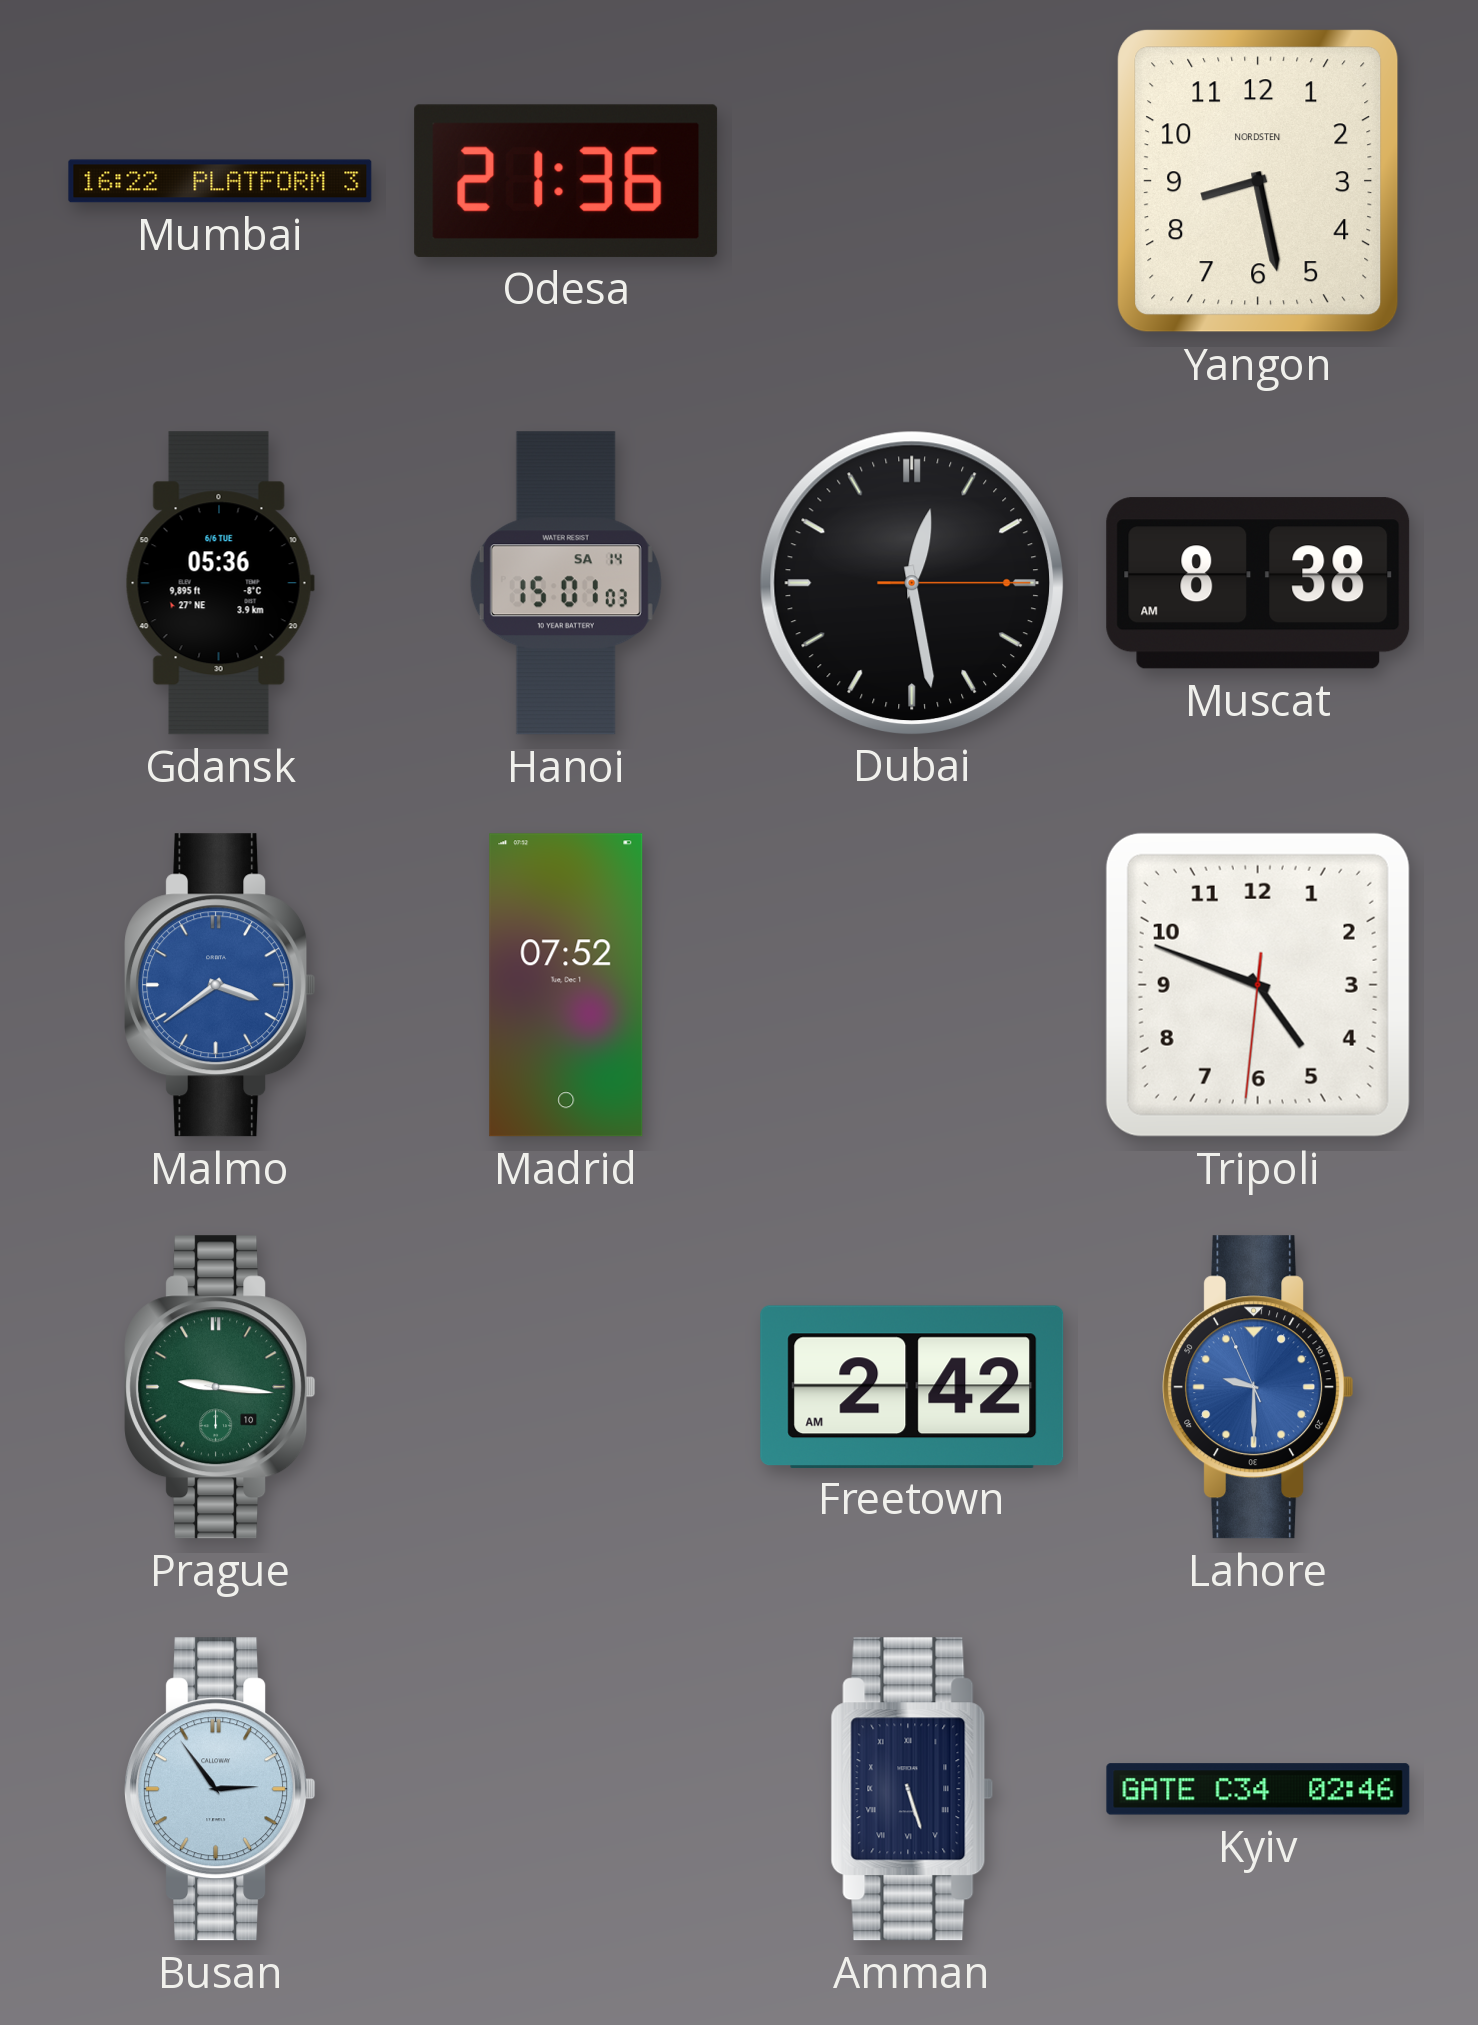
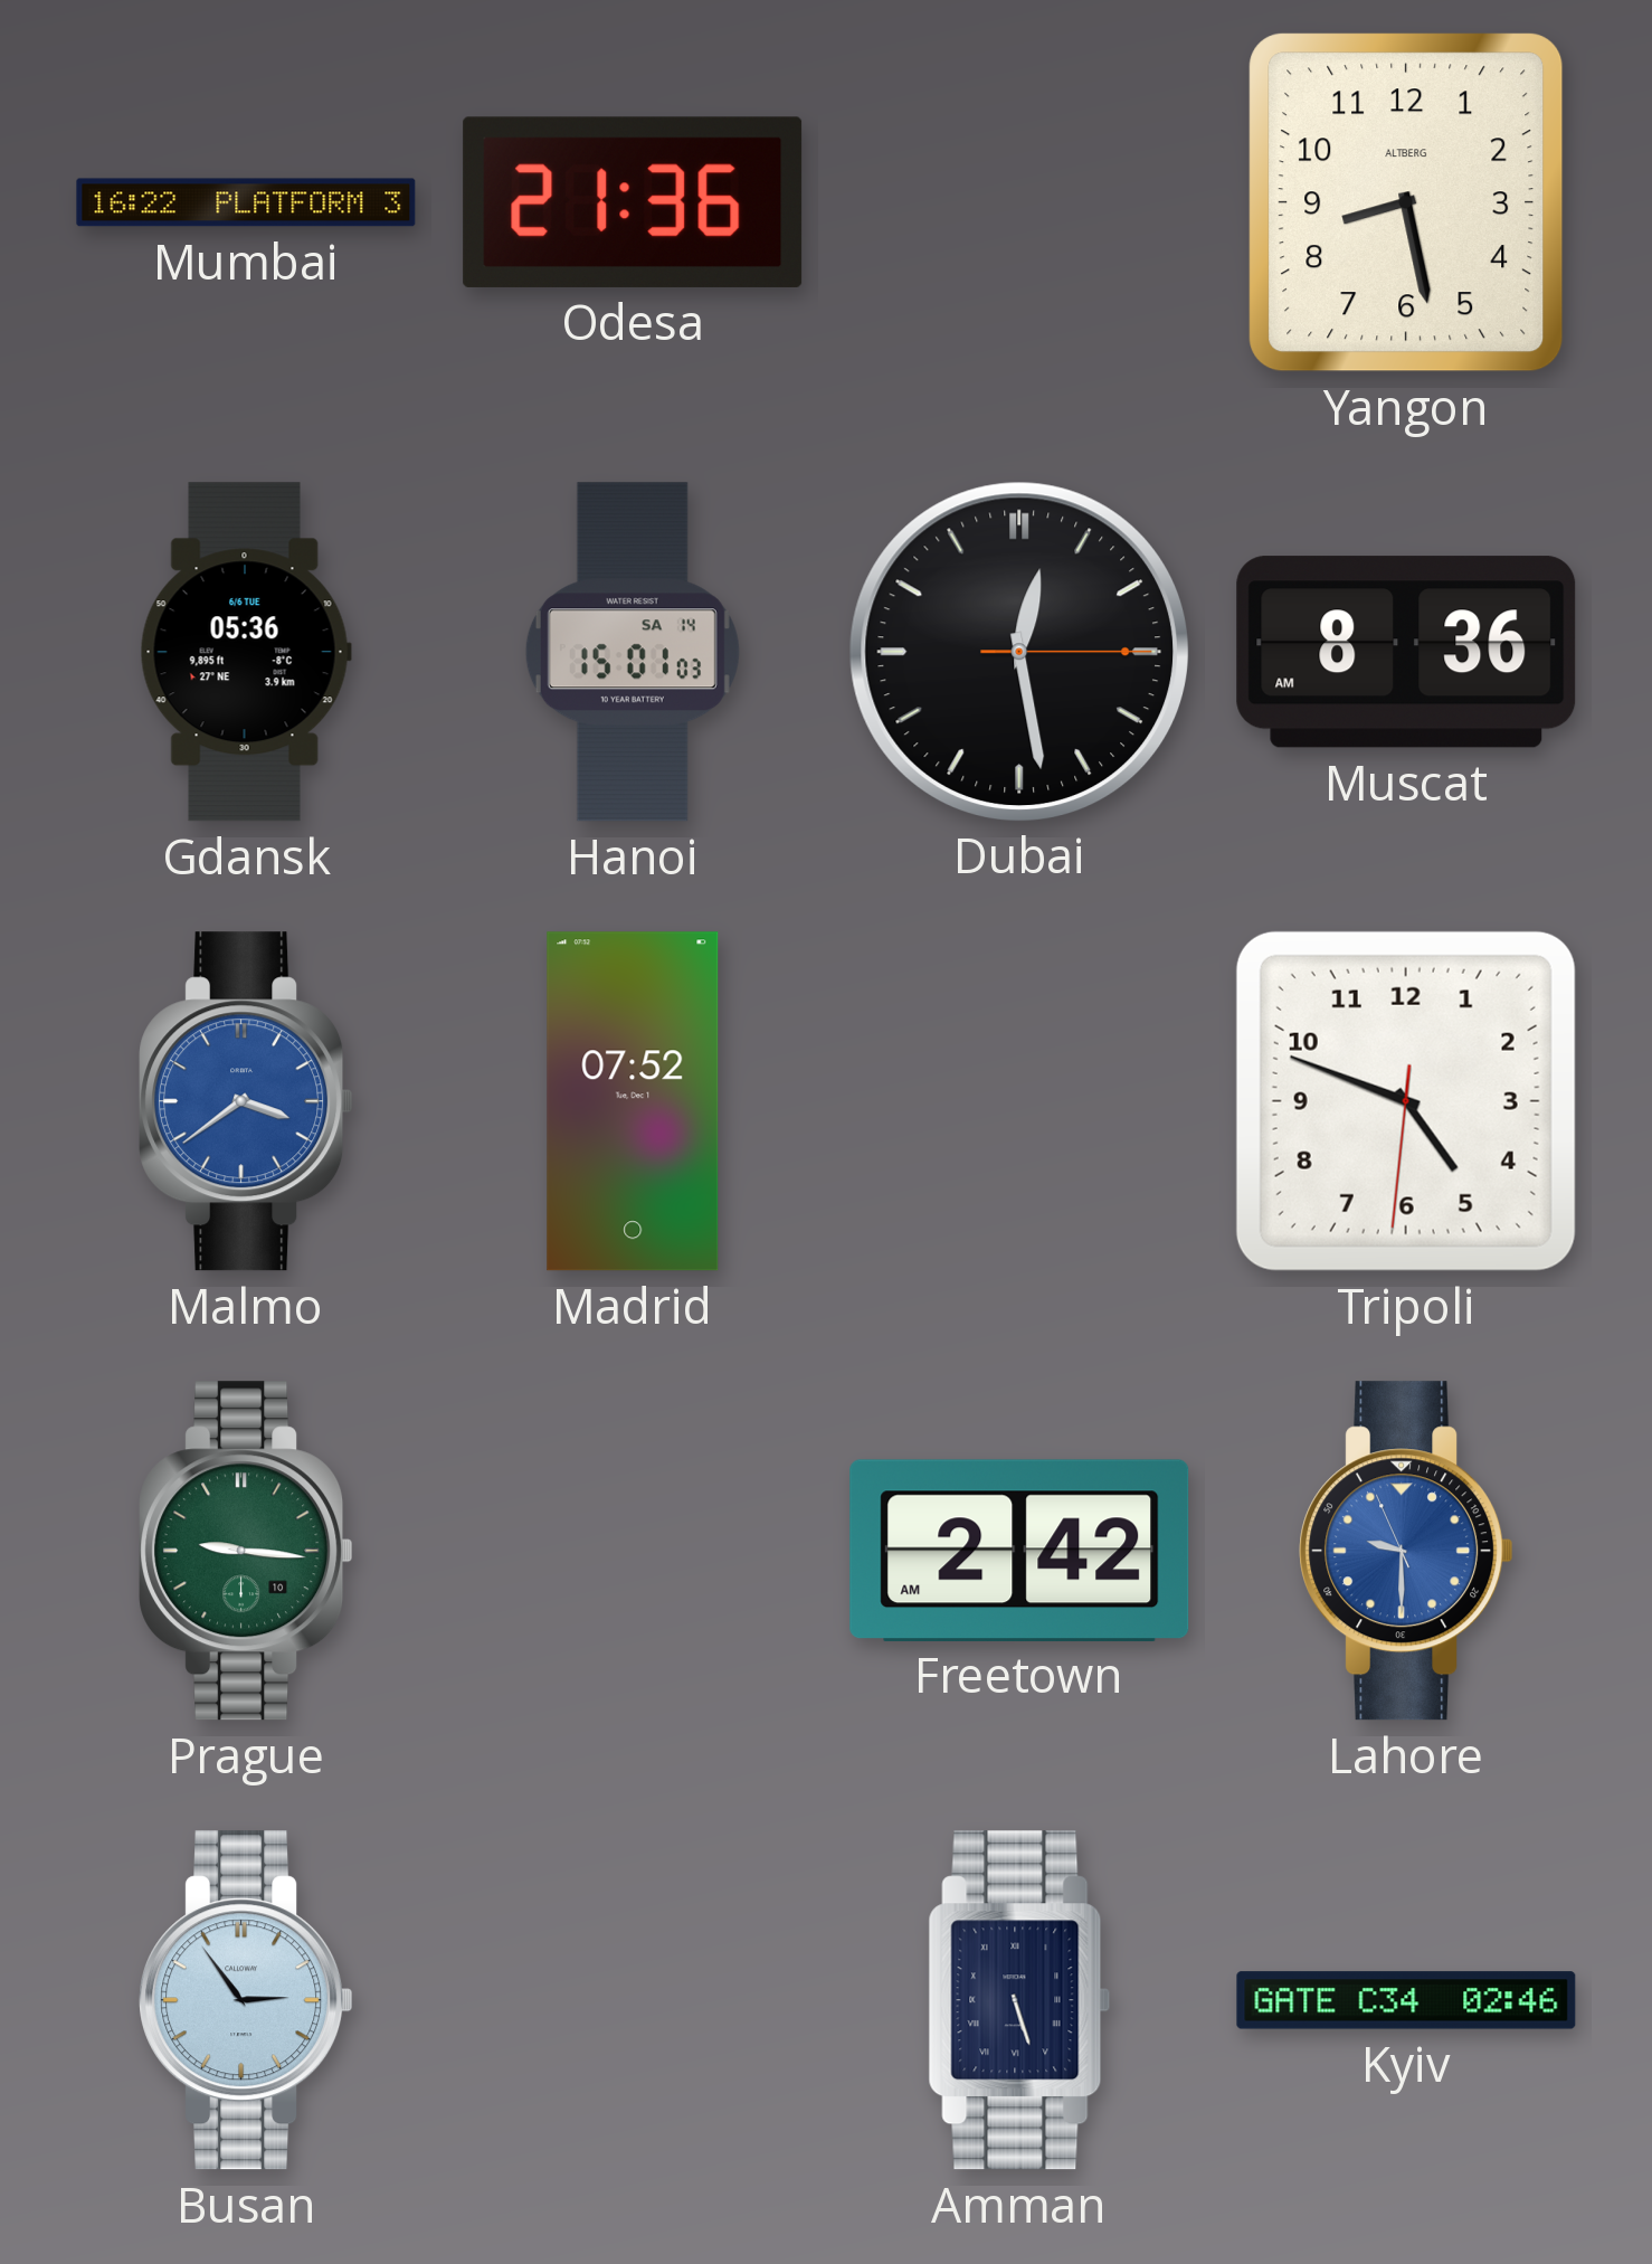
Yangon brand: NORDSTEN -> ALTBERG
Muscat: 8:38 -> 8:36
